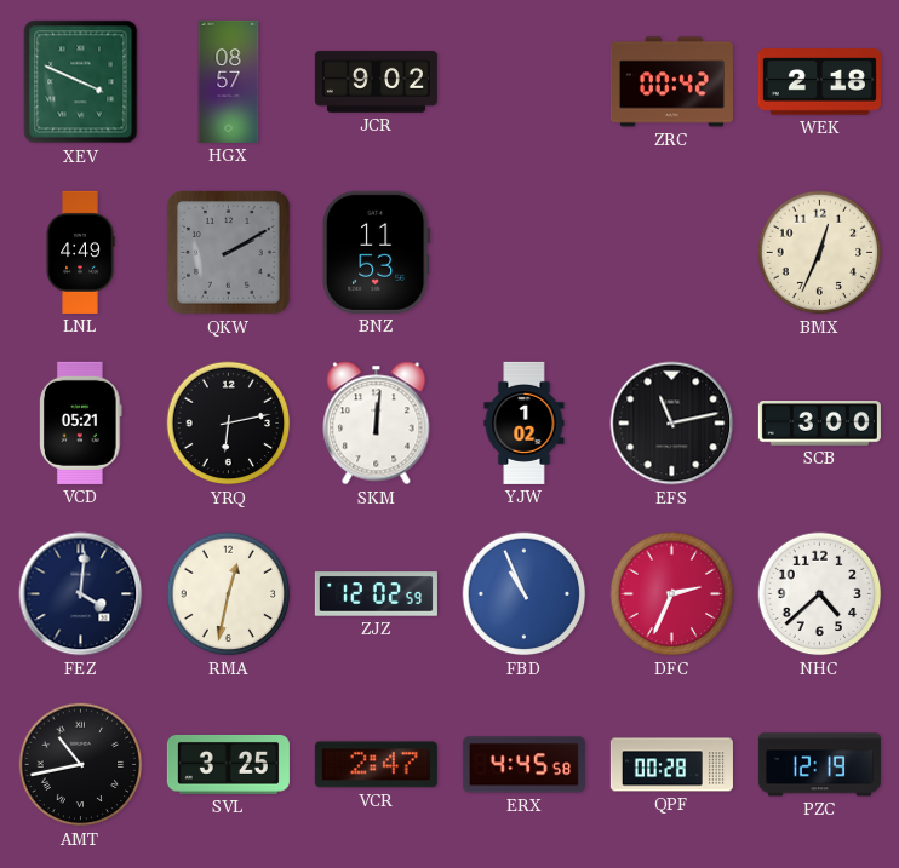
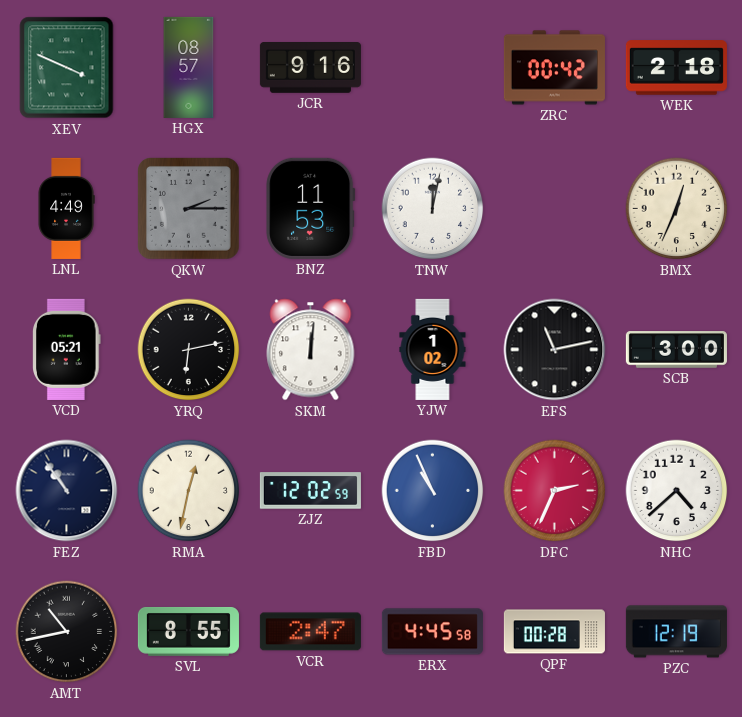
JCR: 9:02 -> 9:16
QKW: 2:10 -> 2:15
TNW: none -> 12:02
FEZ: 4:01 -> 10:54
SVL: 3:25 -> 8:55
